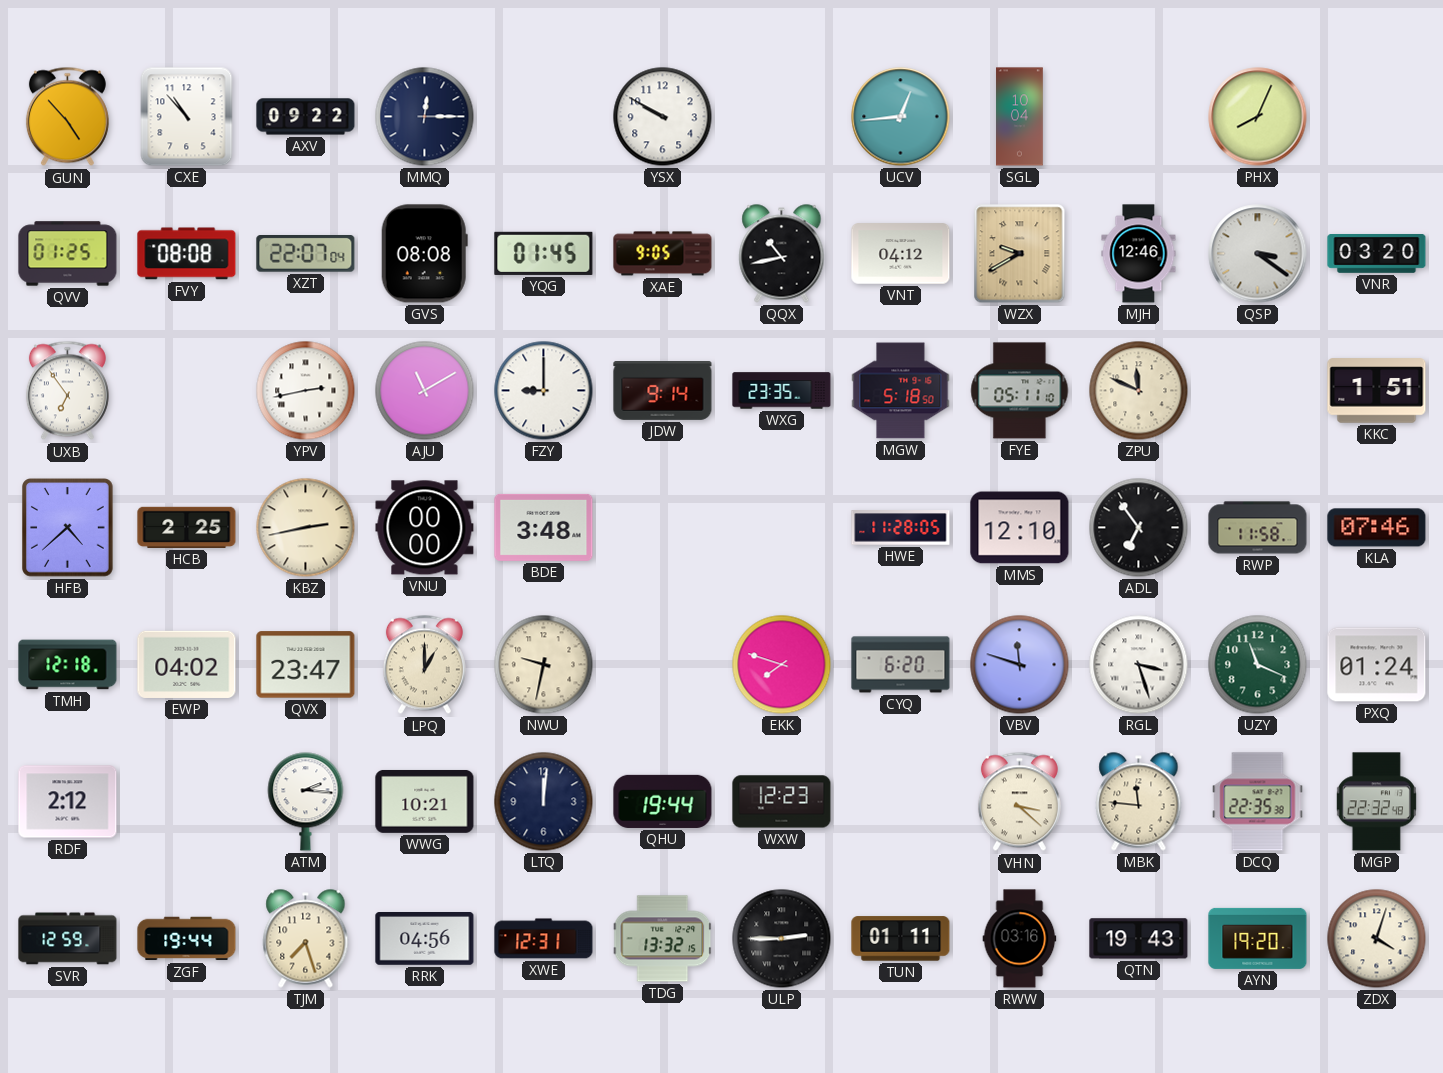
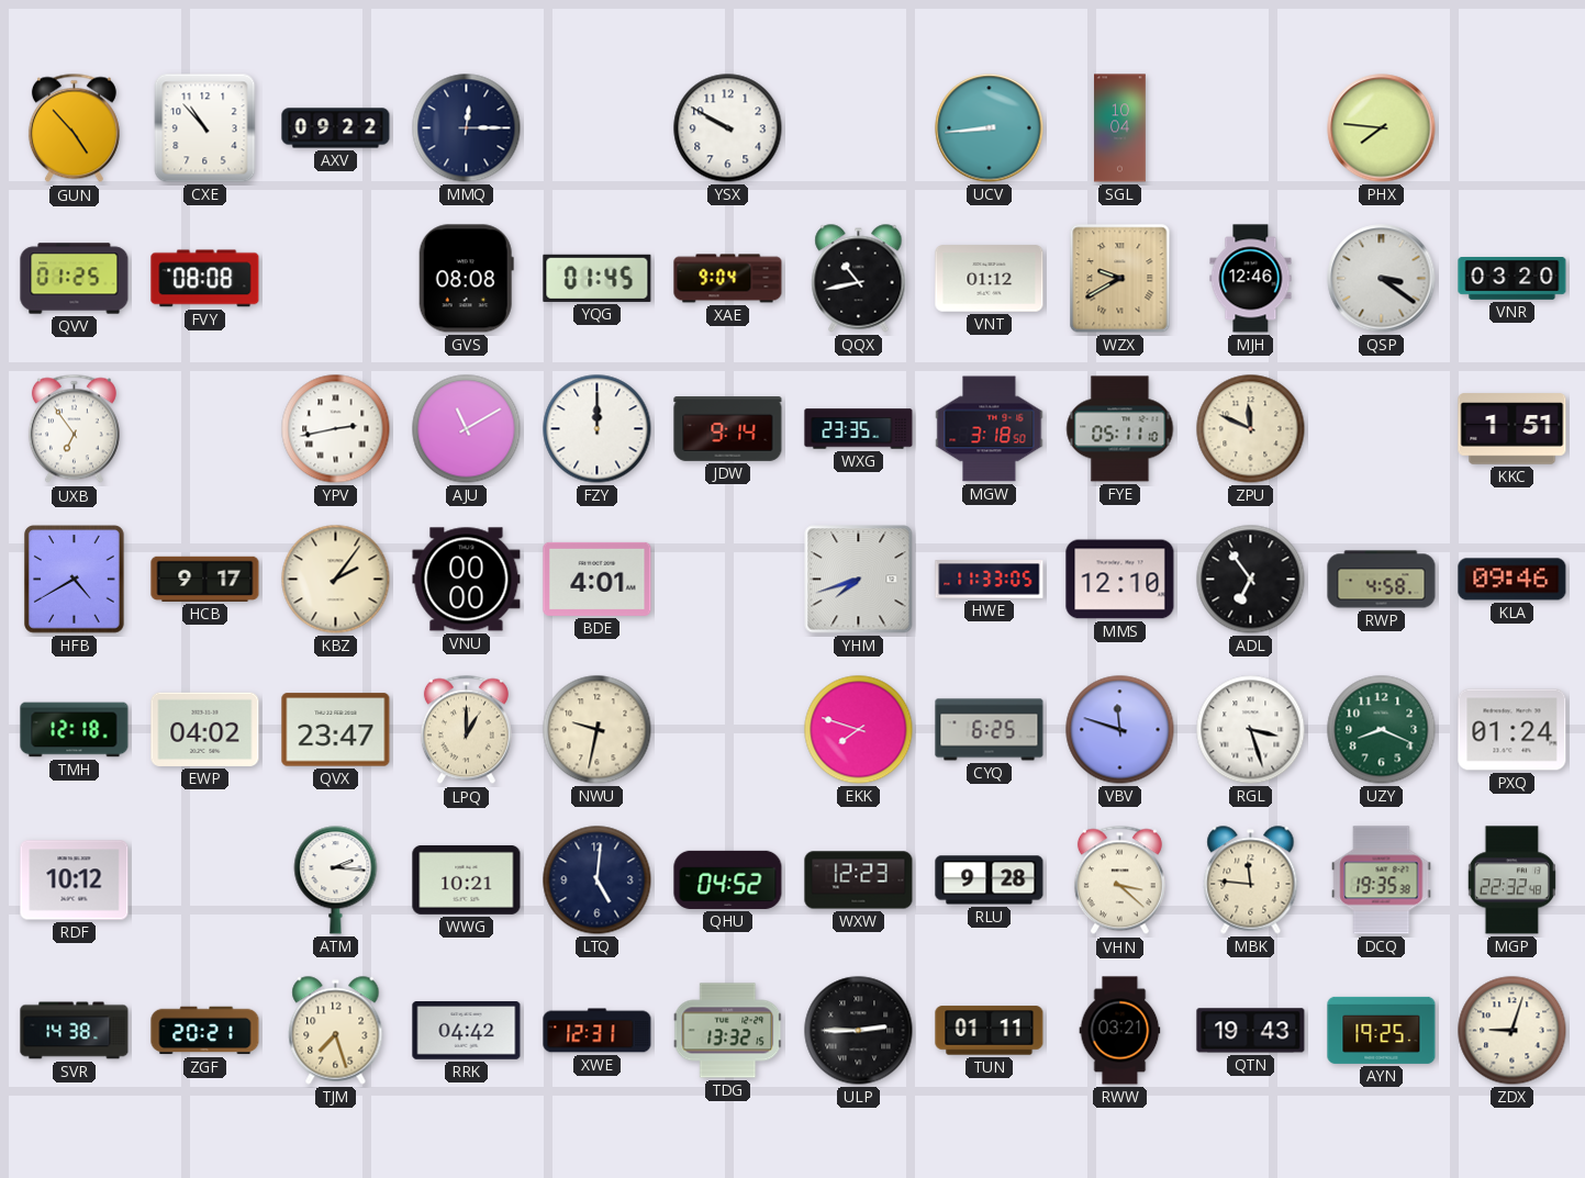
UCV: 12:44 -> 8:44
PHX: 8:04 -> 7:46
XZT: 22:07 -> none
XAE: 9:05 -> 9:04
VNT: 04:12 -> 01:12
FZY: 9:00 -> 12:00
MGW: 5:18 -> 3:18
HFB: 4:38 -> 4:40
HCB: 2:25 -> 9:17
KBZ: 2:43 -> 2:06
BDE: 3:48 -> 4:01
YHM: none -> 7:42
HWE: 11:28 -> 11:33
RWP: 11:58 -> 4:58
KLA: 07:46 -> 09:46
CYQ: 6:20 -> 6:25
UZY: 11:19 -> 8:19
RDF: 2:12 -> 10:12
LTQ: 12:01 -> 5:01
QHU: 19:44 -> 04:52
RLU: none -> 9:28
DCQ: 22:35 -> 19:35
SVR: 12:59 -> 14:38
ZGF: 19:44 -> 20:21
RRK: 04:56 -> 04:42
RWW: 03:16 -> 03:21
AYN: 19:20 -> 19:25
ZDX: 4:03 -> 9:03
